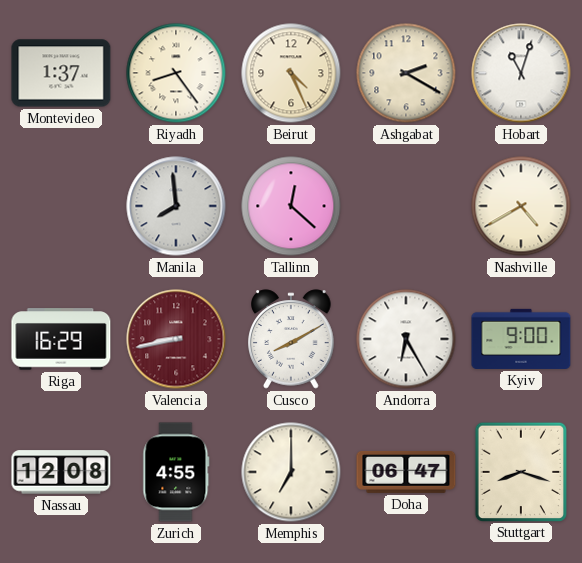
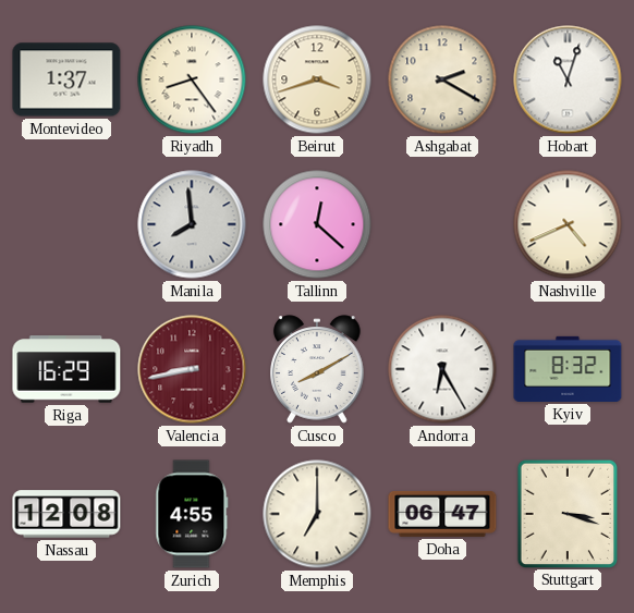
Beirut: 4:26 -> 3:42
Nashville: 4:40 -> 4:41
Kyiv: 9:00 -> 8:32
Stuttgart: 8:18 -> 3:18
